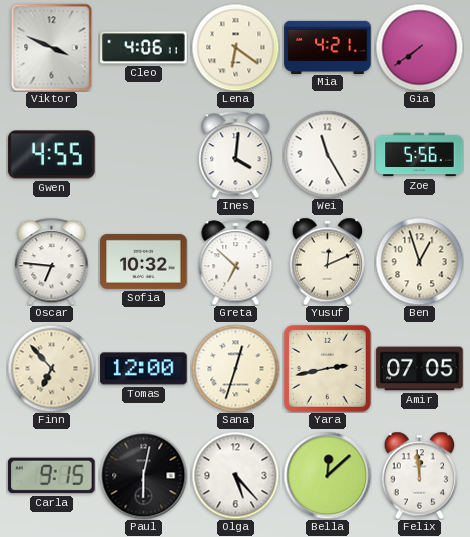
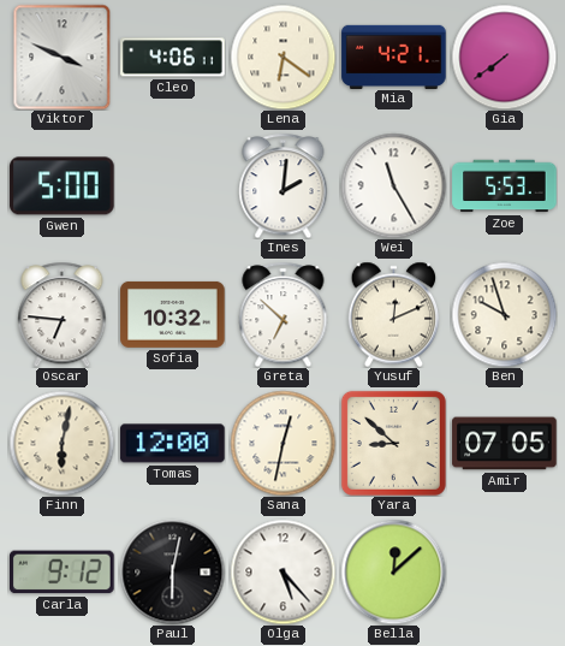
Gwen: 4:55 -> 5:00
Ines: 4:01 -> 2:01
Zoe: 5:56 -> 5:53
Ben: 12:57 -> 9:57
Finn: 6:53 -> 6:02
Sana: 12:33 -> 12:32
Yara: 2:43 -> 8:52
Carla: 9:15 -> 9:12
Felix: 11:59 -> none
